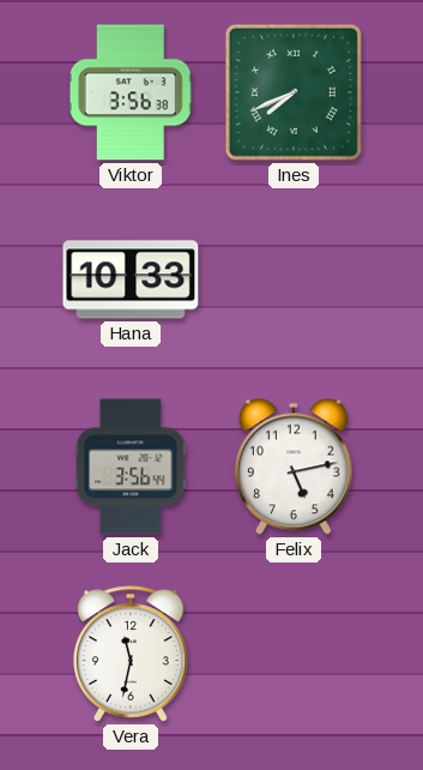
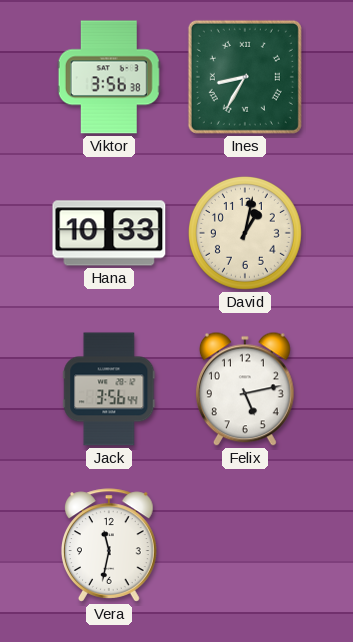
Ines: 7:41 -> 8:35
David: none -> 1:02
